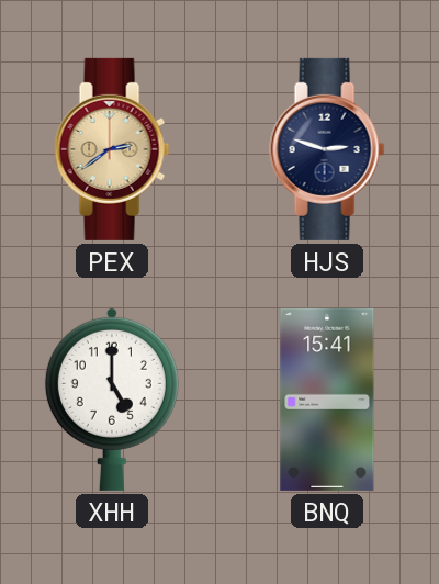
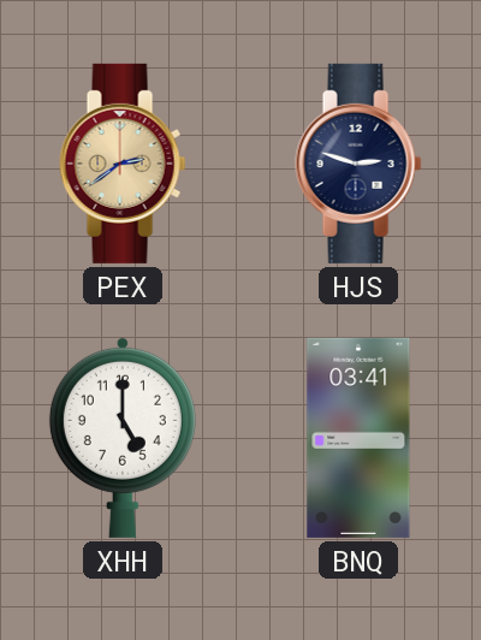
BNQ: 15:41 -> 03:41
